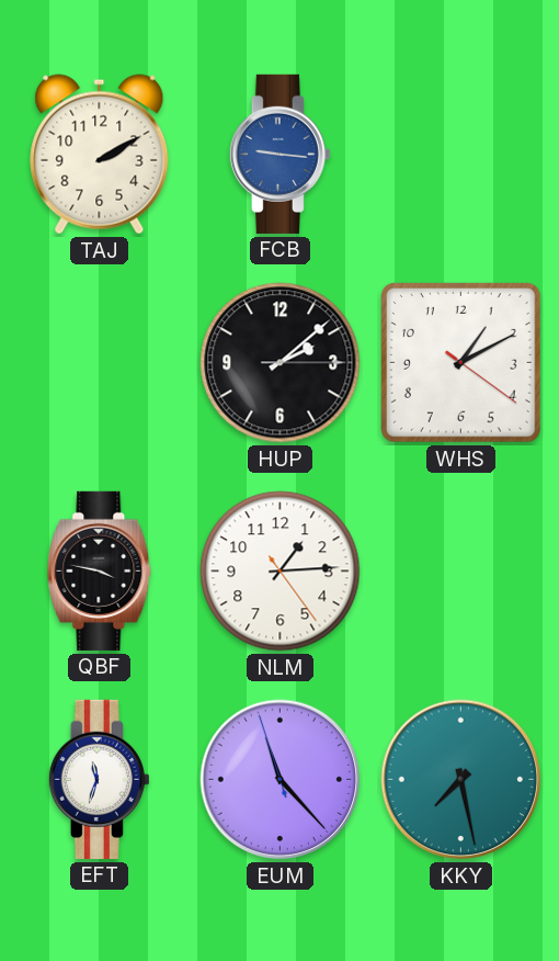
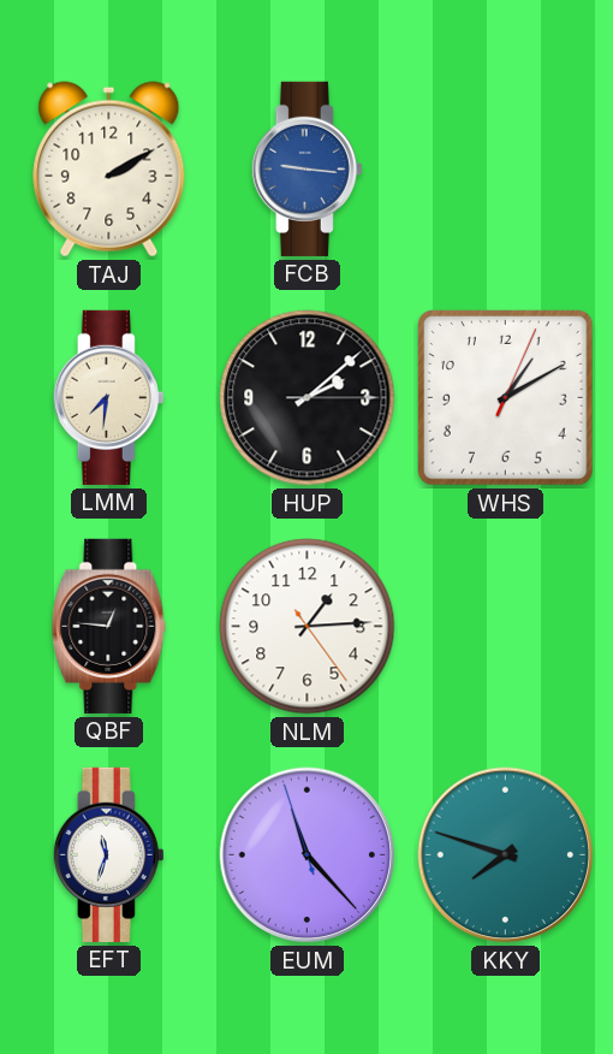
LMM: none -> 7:31
WHS: 1:10:21 -> 1:10:04
QBF: 3:47 -> 12:46
KKY: 7:28 -> 7:48
